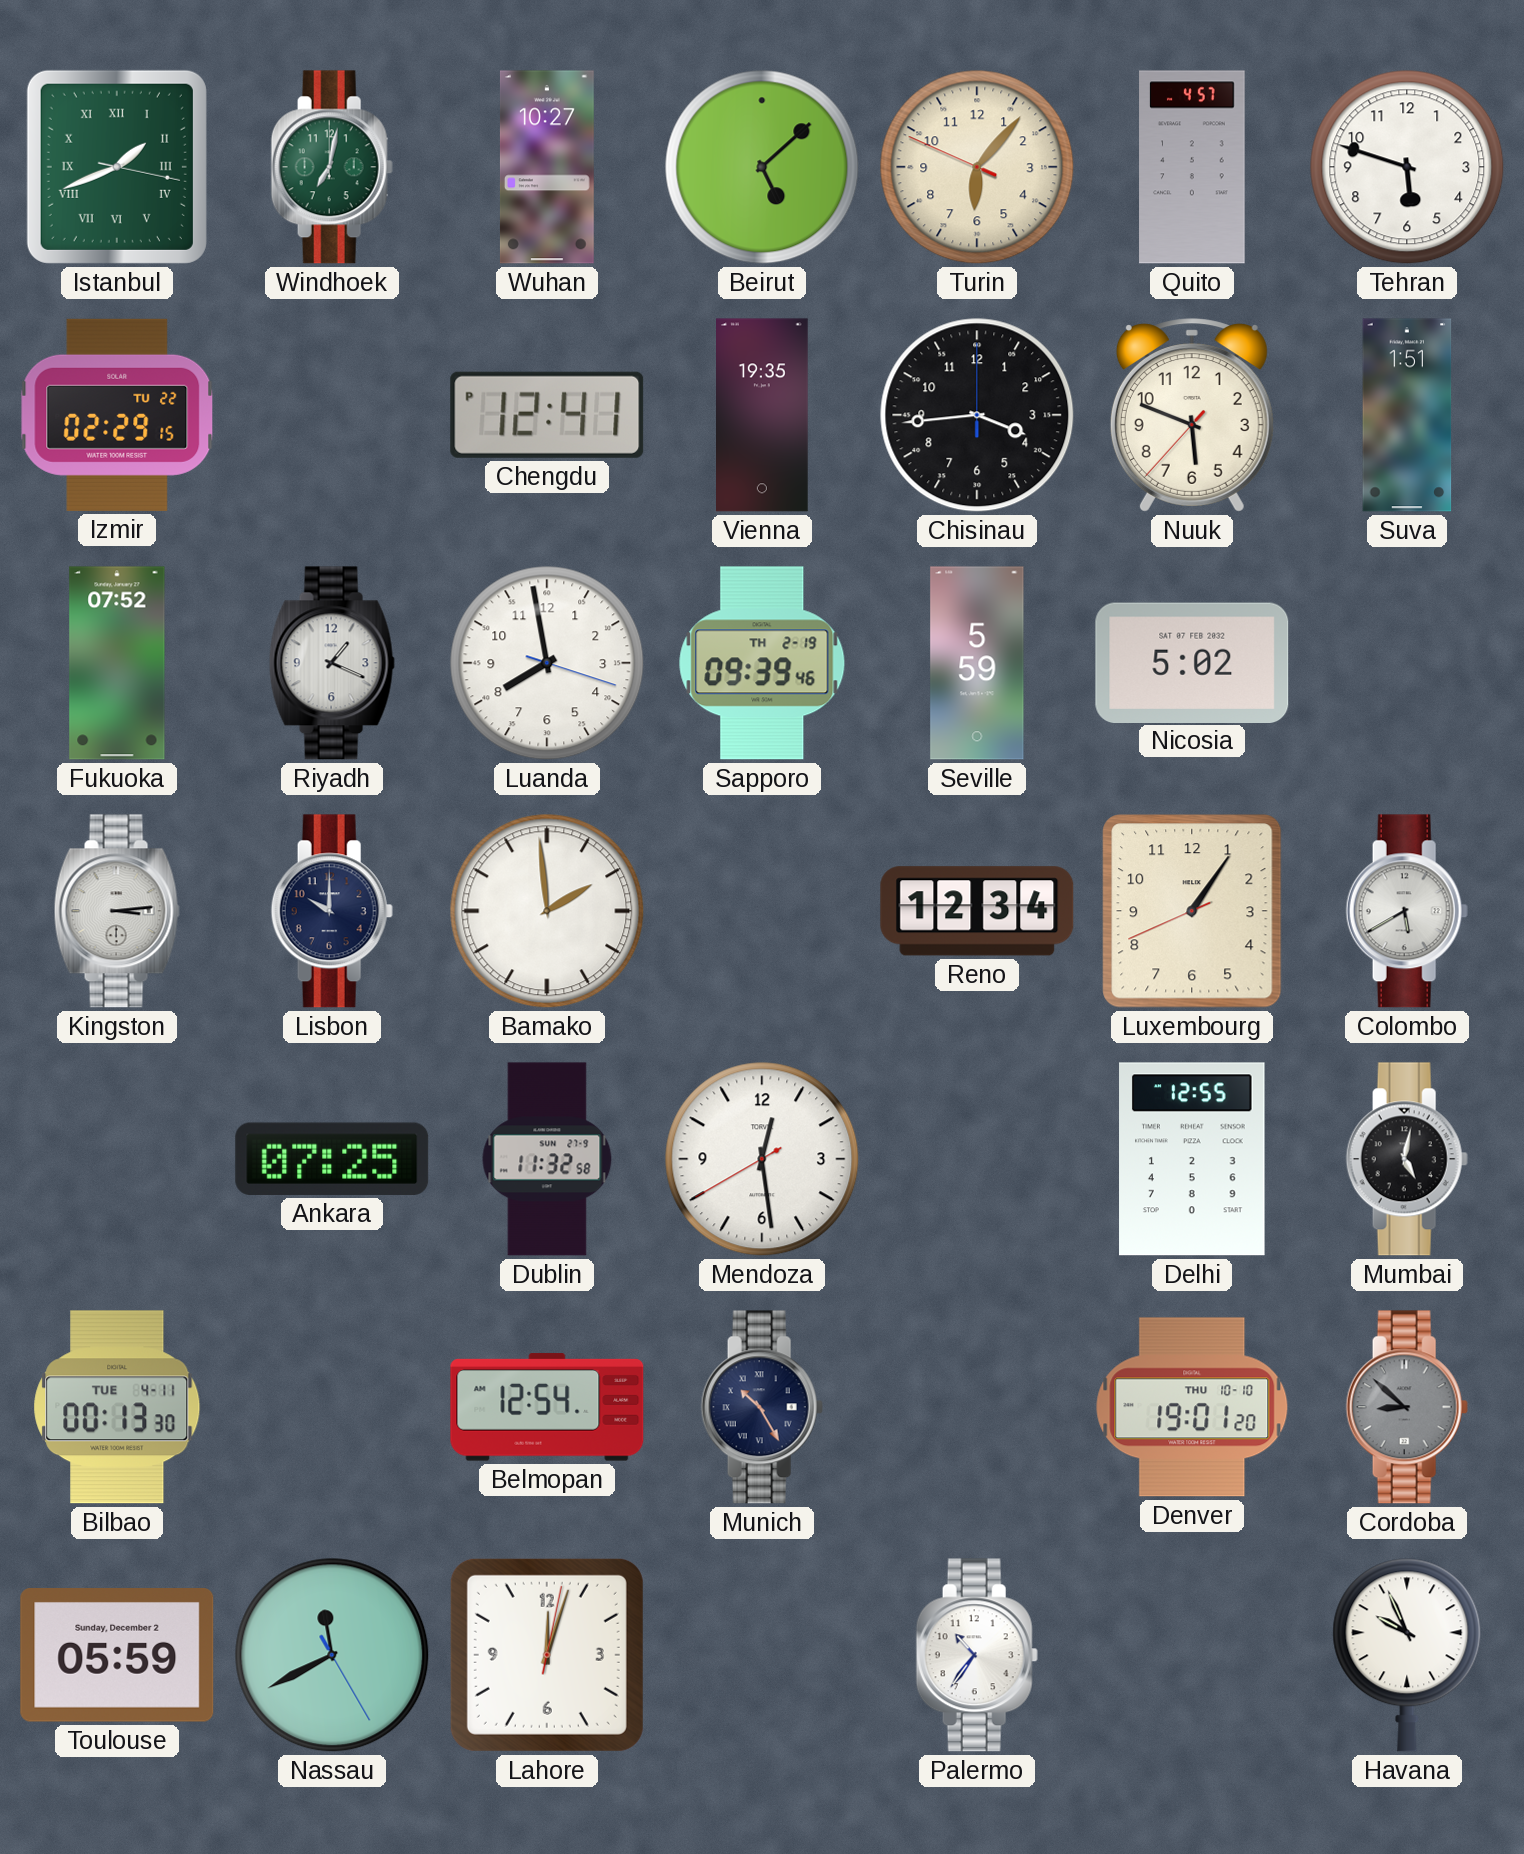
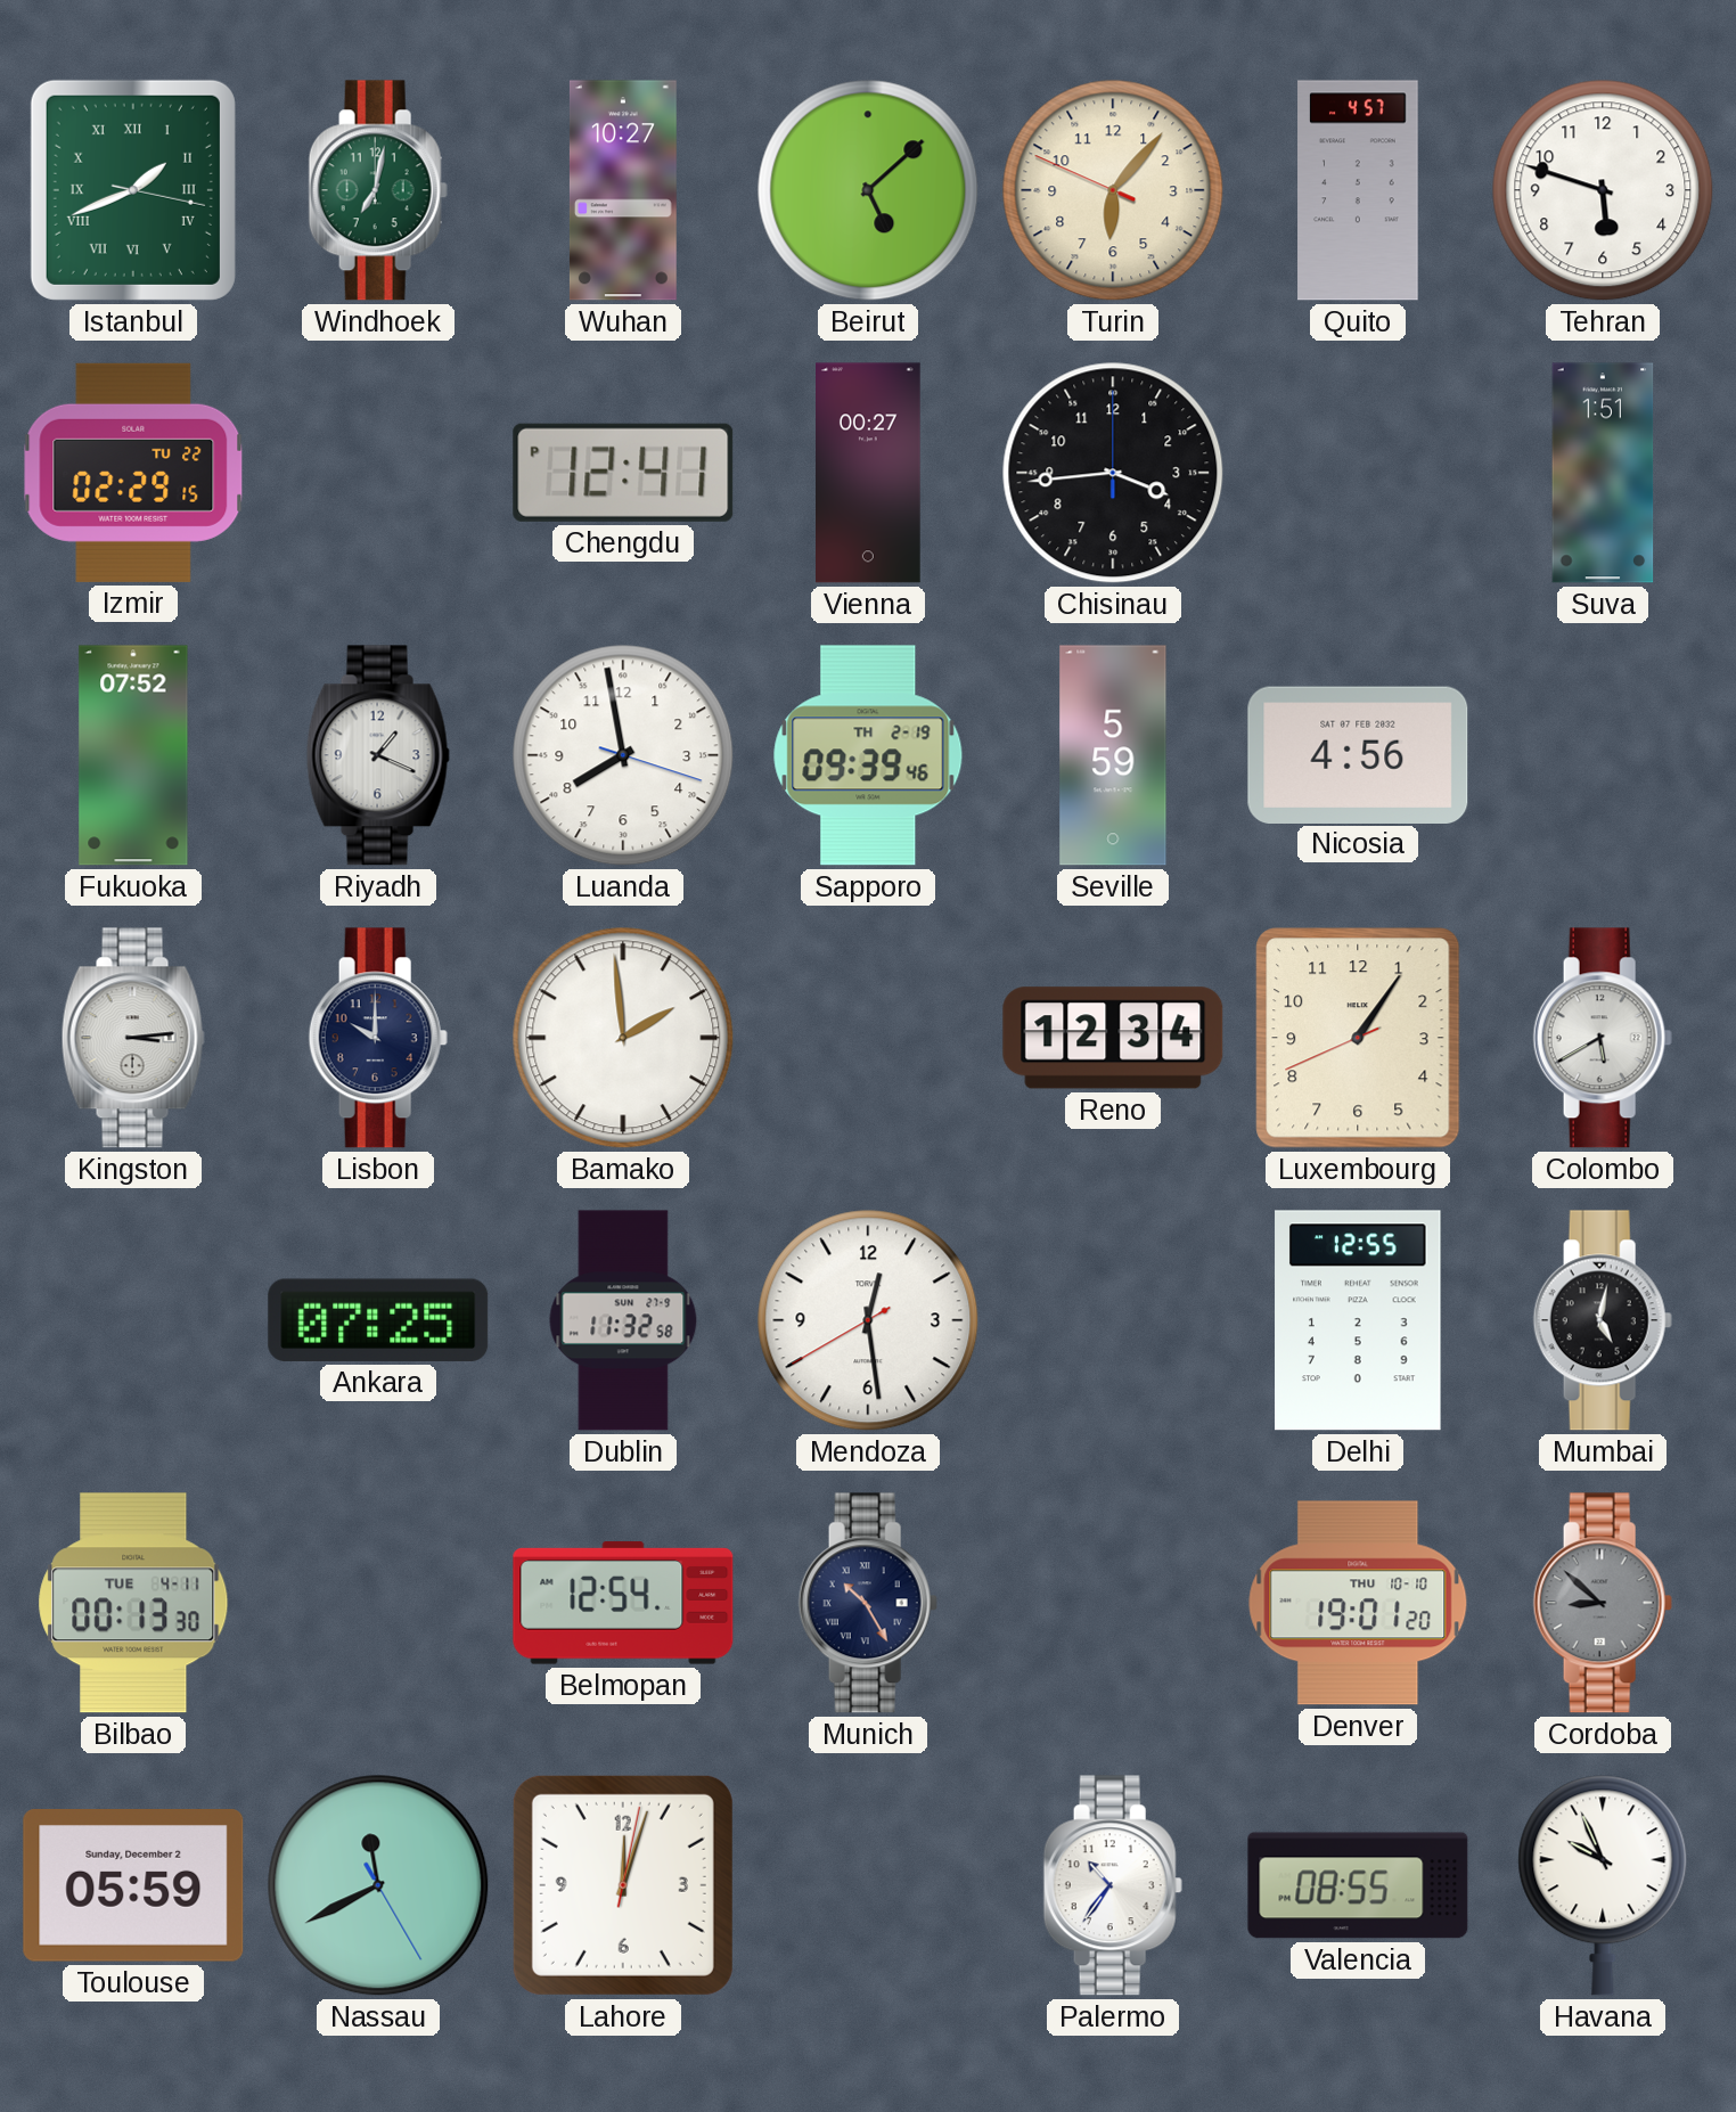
Vienna: 19:35 -> 00:27
Nuuk: 5:48 -> none
Nicosia: 5:02 -> 4:56
Valencia: none -> 08:55
